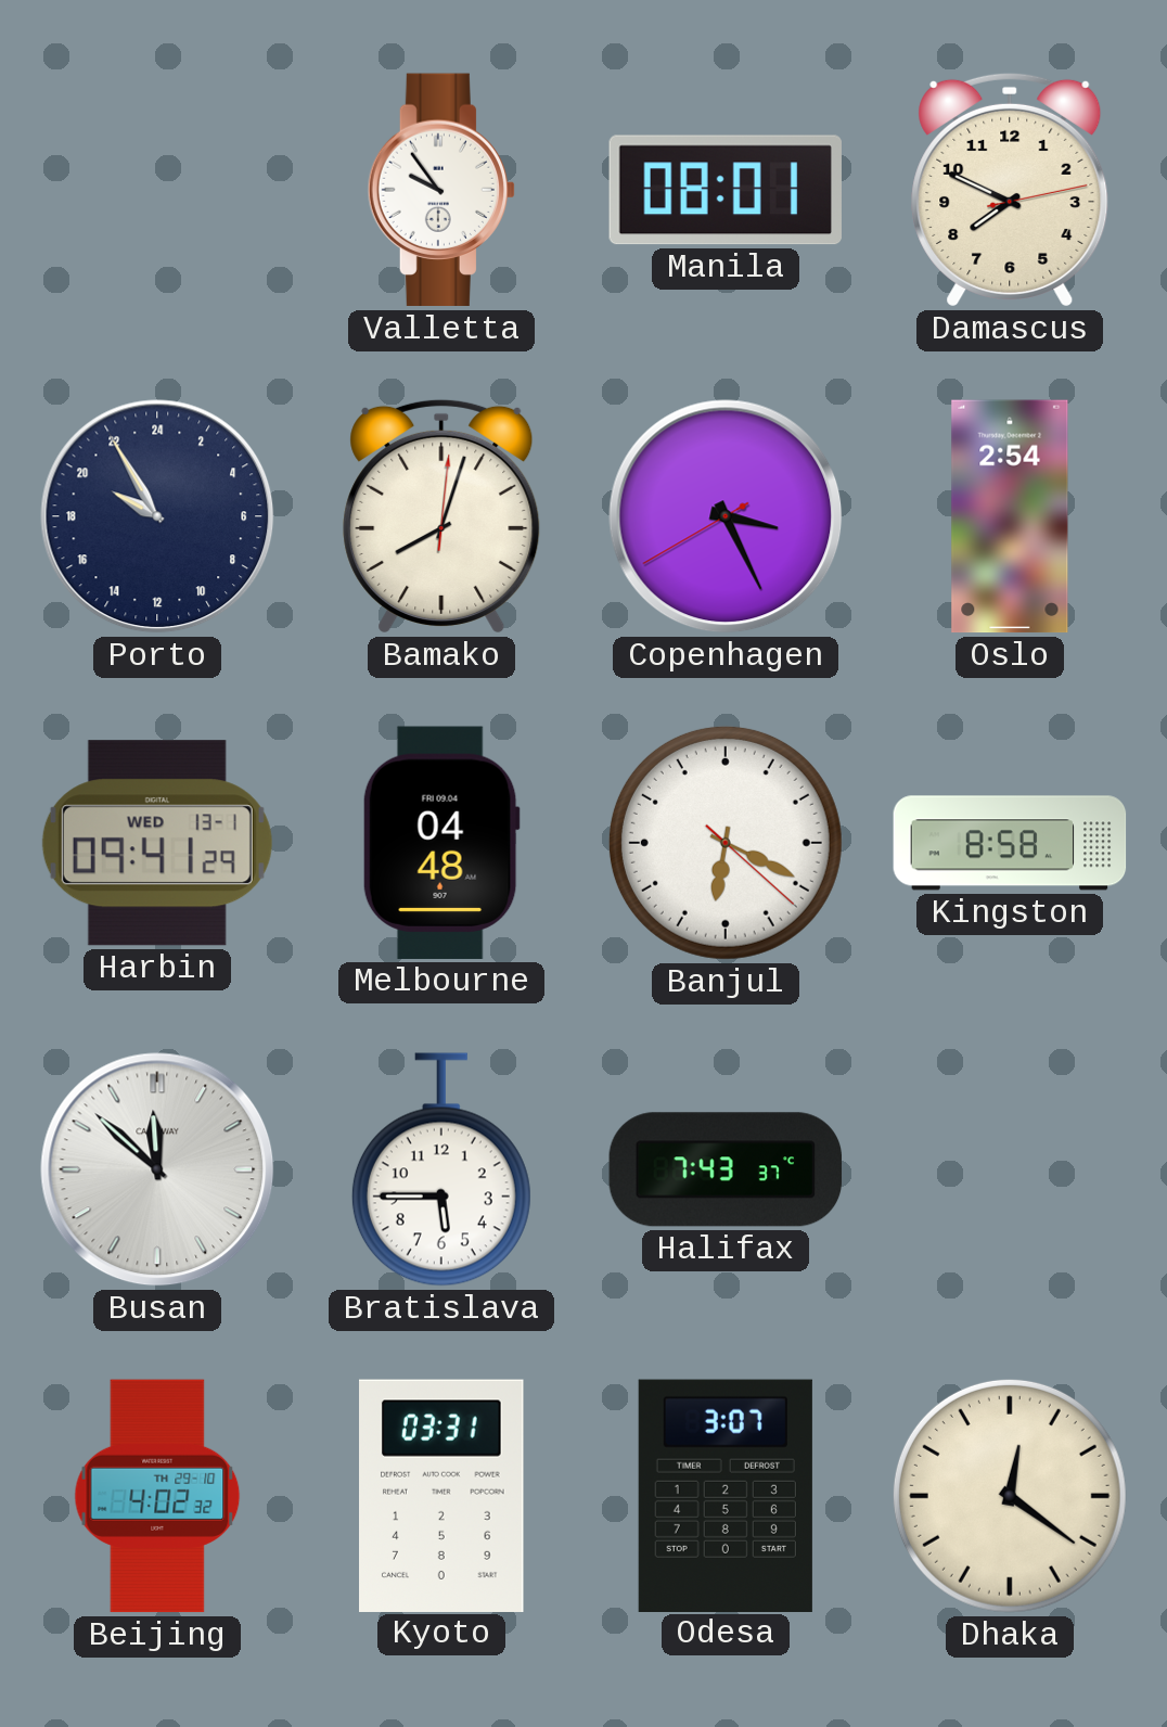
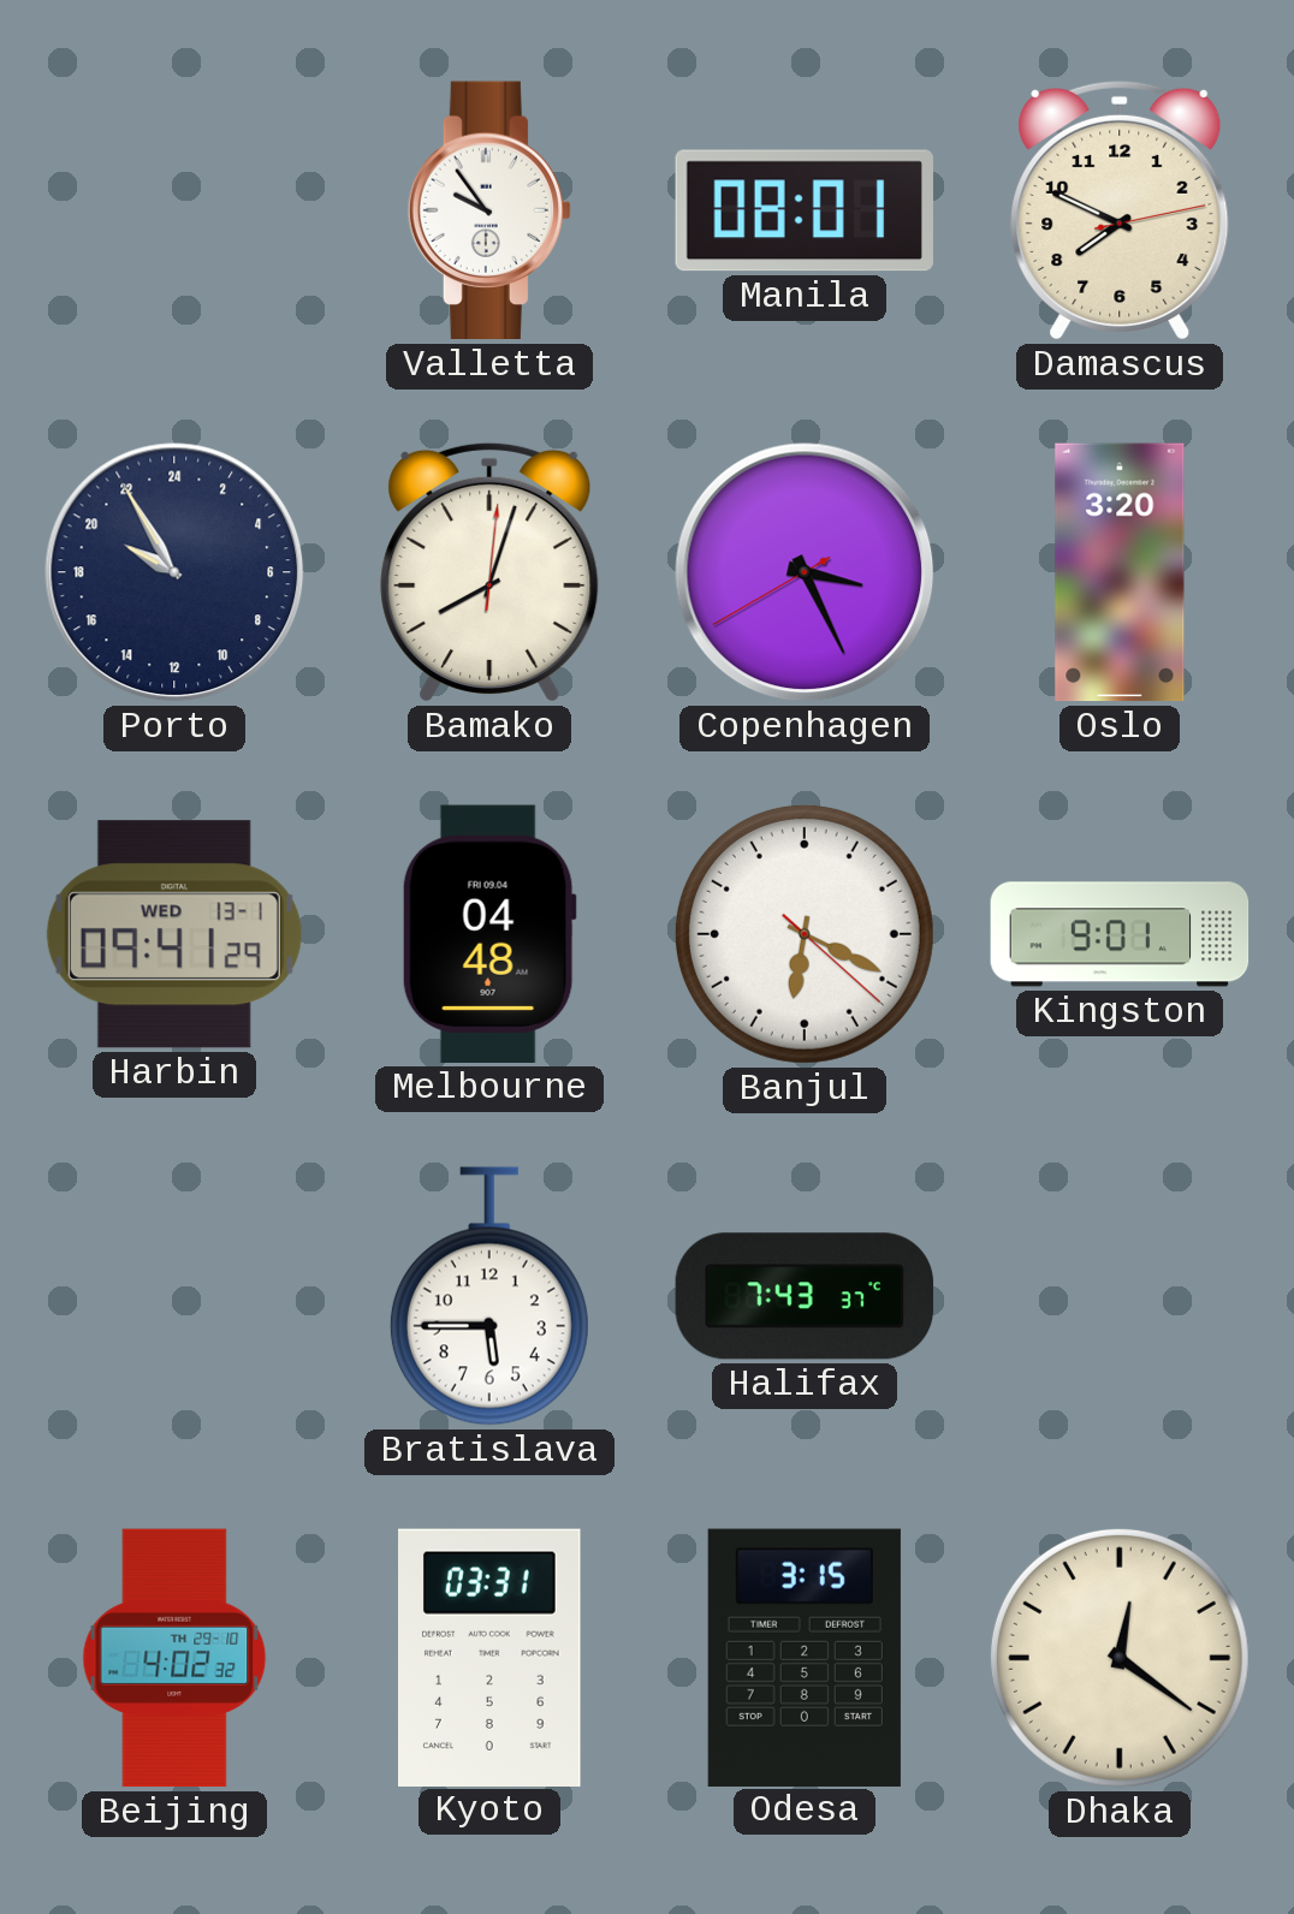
Oslo: 2:54 -> 3:20
Kingston: 8:58 -> 9:01
Busan: 11:52 -> none
Odesa: 3:07 -> 3:15
